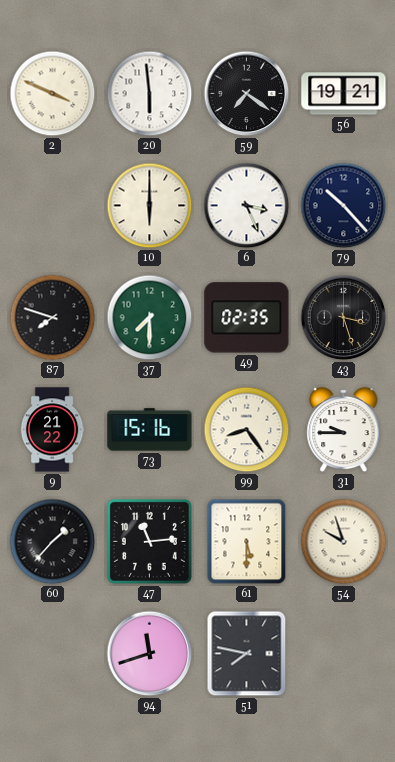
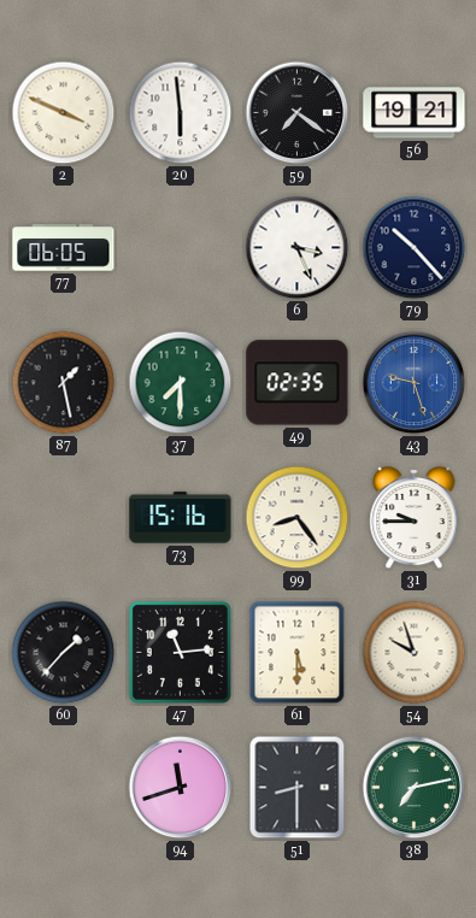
77: none -> 06:05
10: 6:00 -> none
87: 7:48 -> 1:28
43: 3:27 -> 9:27
43 dial: black -> blue
9: 21:22 -> none
51: 7:47 -> 8:30
38: none -> 7:13
